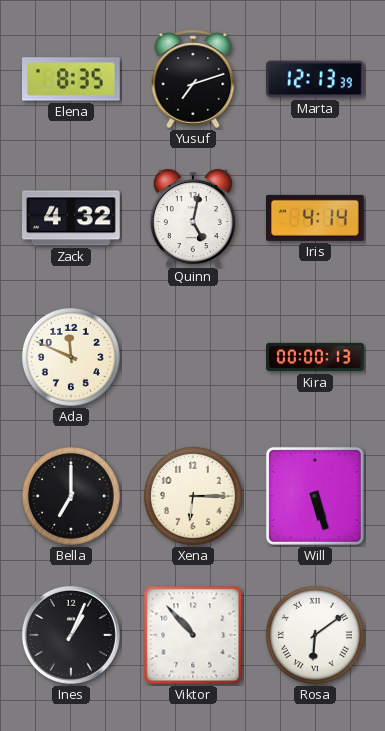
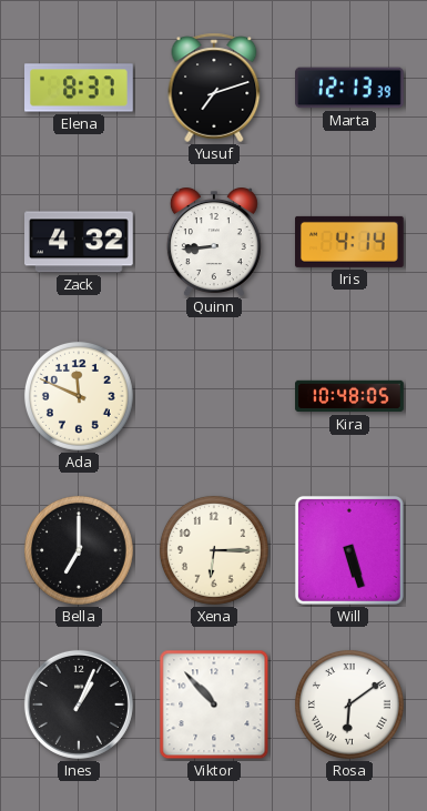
Elena: 8:35 -> 8:37
Quinn: 5:02 -> 8:44
Kira: 00:00 -> 10:48
